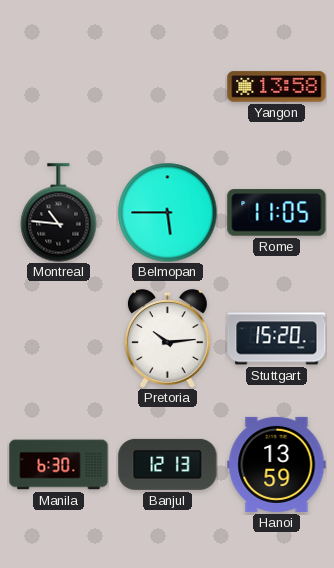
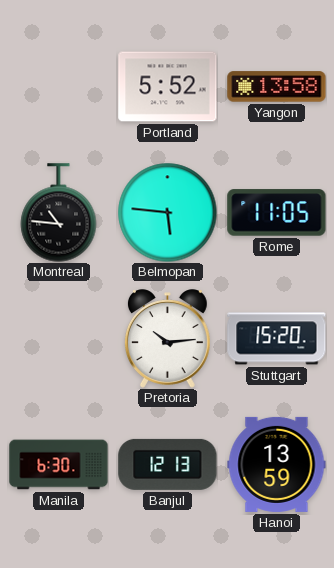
Portland: none -> 5:52
Belmopan: 5:45 -> 5:46
